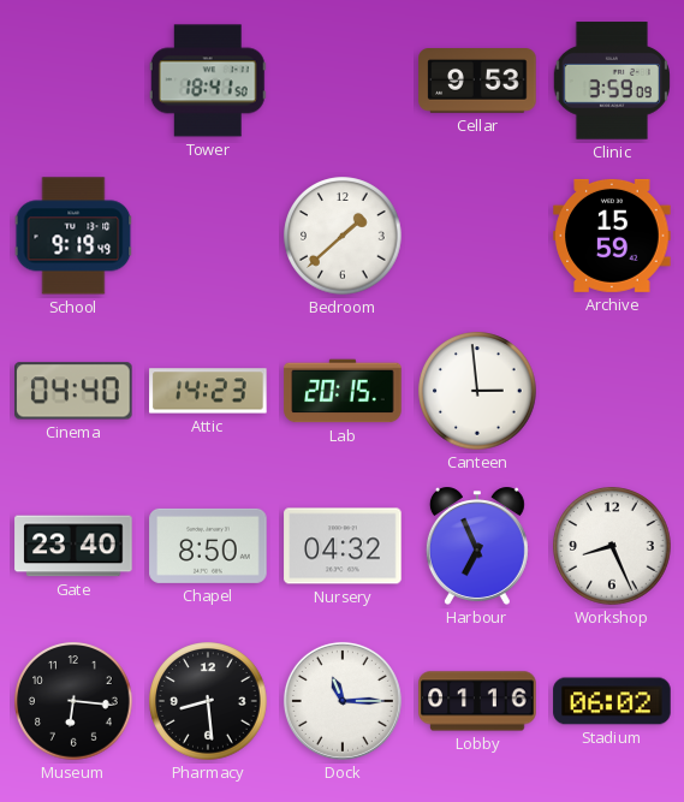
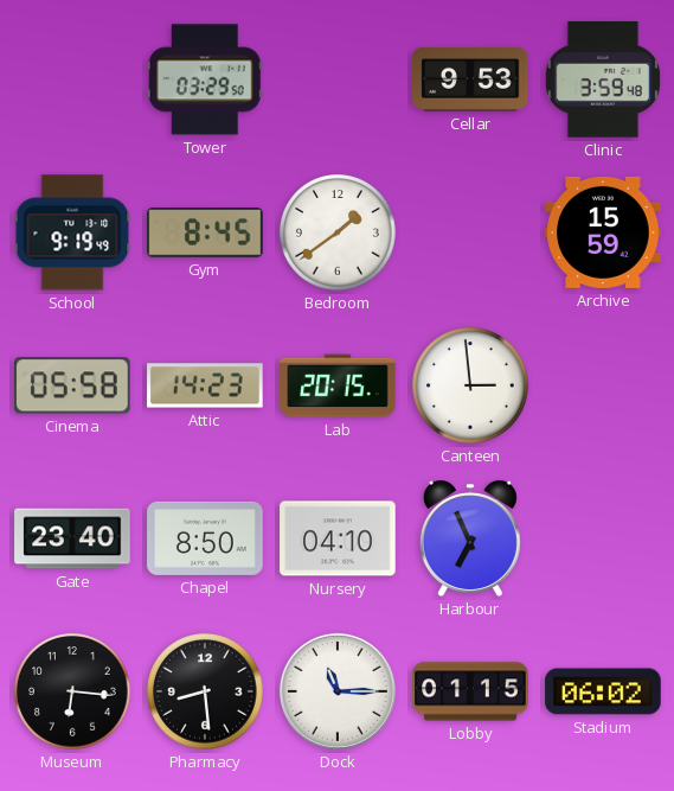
Tower: 18:41 -> 03:29
Clinic: 3:59:09 -> 3:59:48
Gym: none -> 8:45
Bedroom: 1:38 -> 1:39
Cinema: 04:40 -> 05:58
Nursery: 04:32 -> 04:10
Workshop: 8:26 -> none
Lobby: 01:16 -> 01:15
